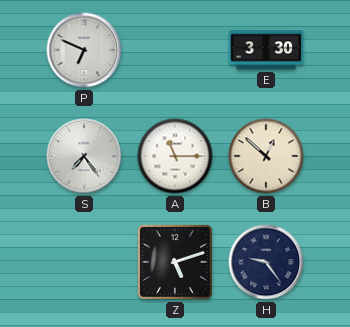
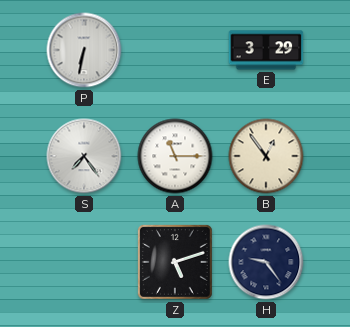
P: 6:49 -> 6:32
E: 3:30 -> 3:29
B: 12:52 -> 12:54
